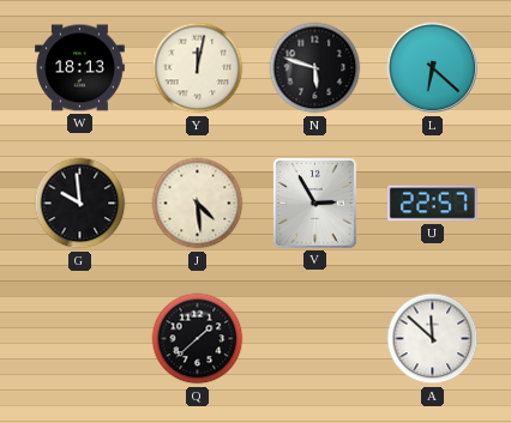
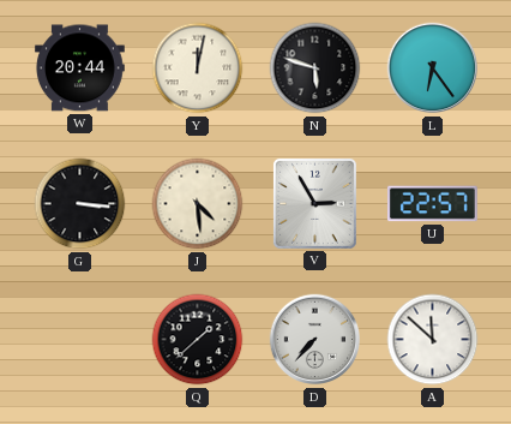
W: 18:13 -> 20:44
L: 6:22 -> 6:24
G: 9:59 -> 3:16
D: none -> 7:37
